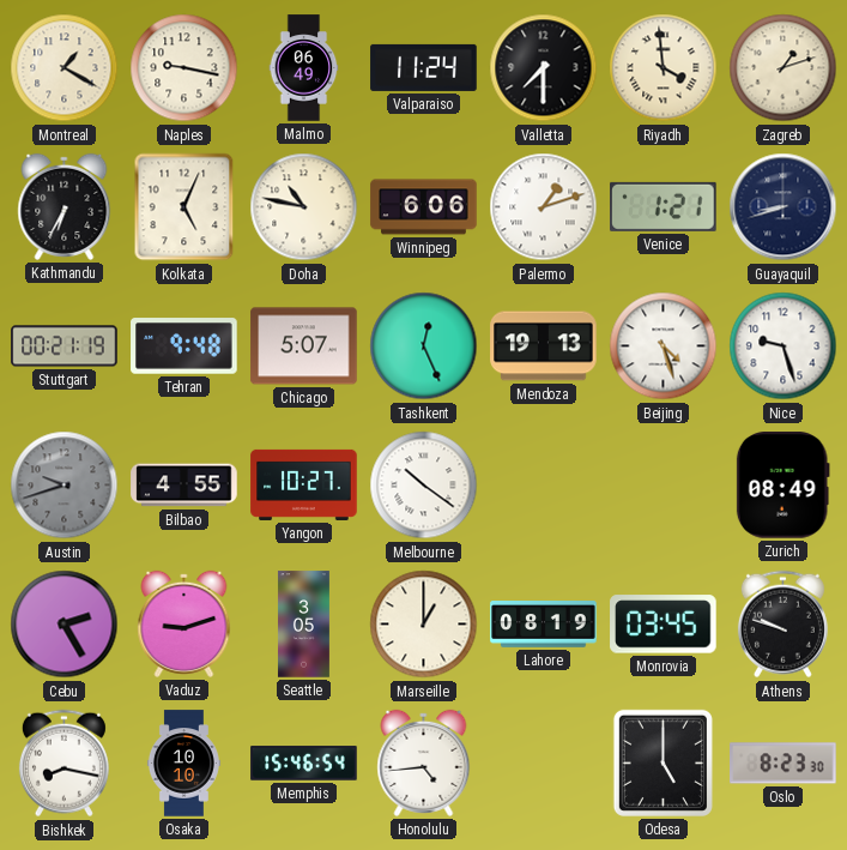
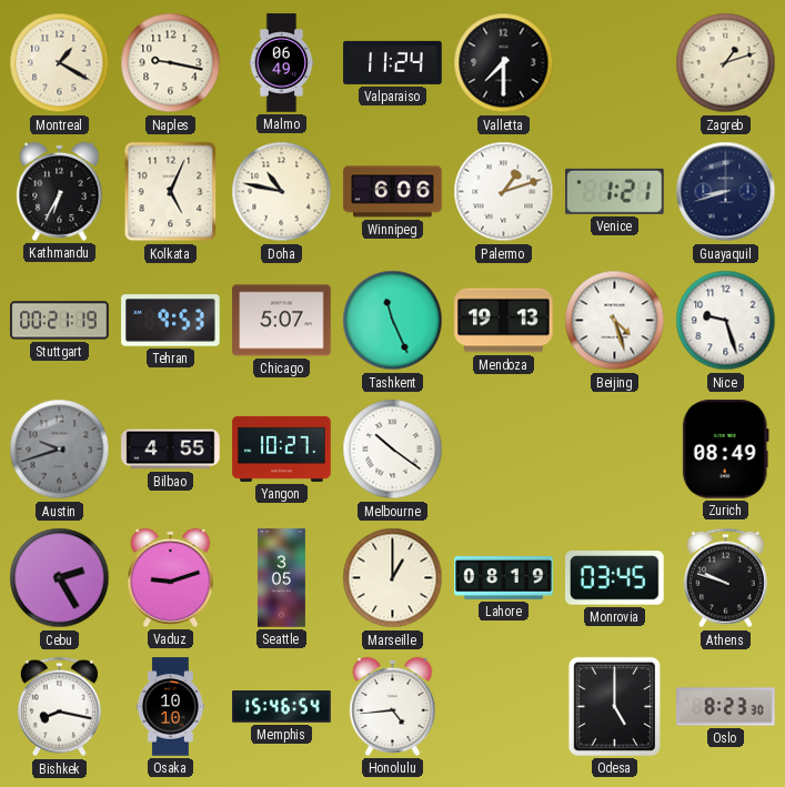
Riyadh: 3:59 -> none
Tehran: 9:48 -> 9:53
Tashkent: 12:26 -> 11:26
